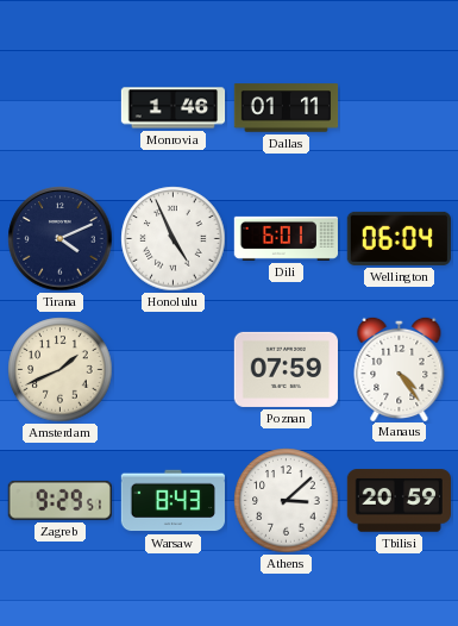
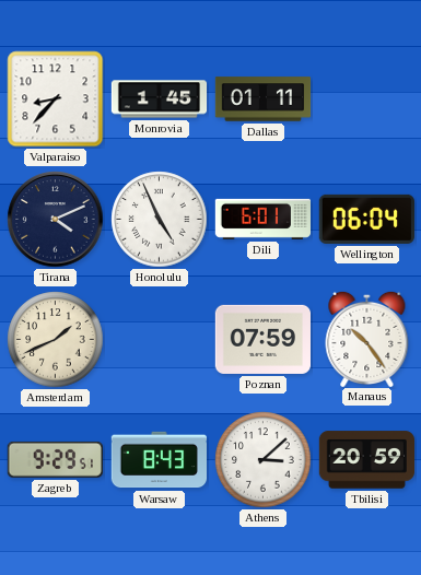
Valparaiso: none -> 8:37
Monrovia: 1:46 -> 1:45
Manaus: 4:24 -> 10:24
